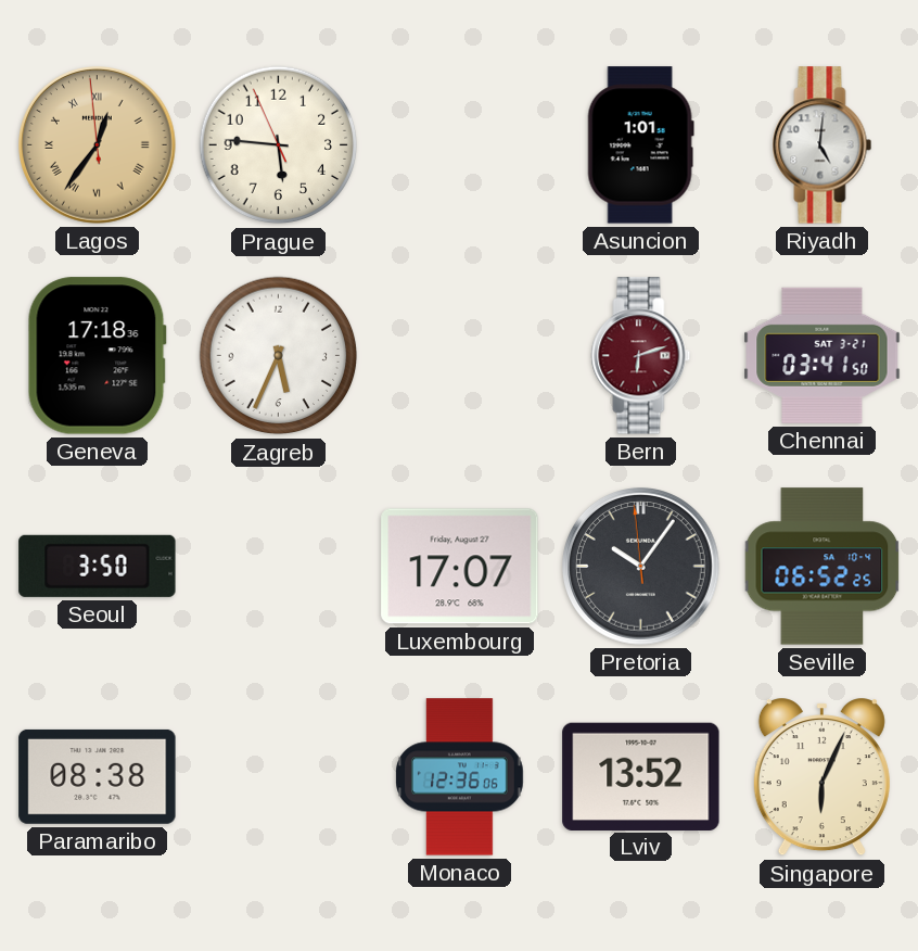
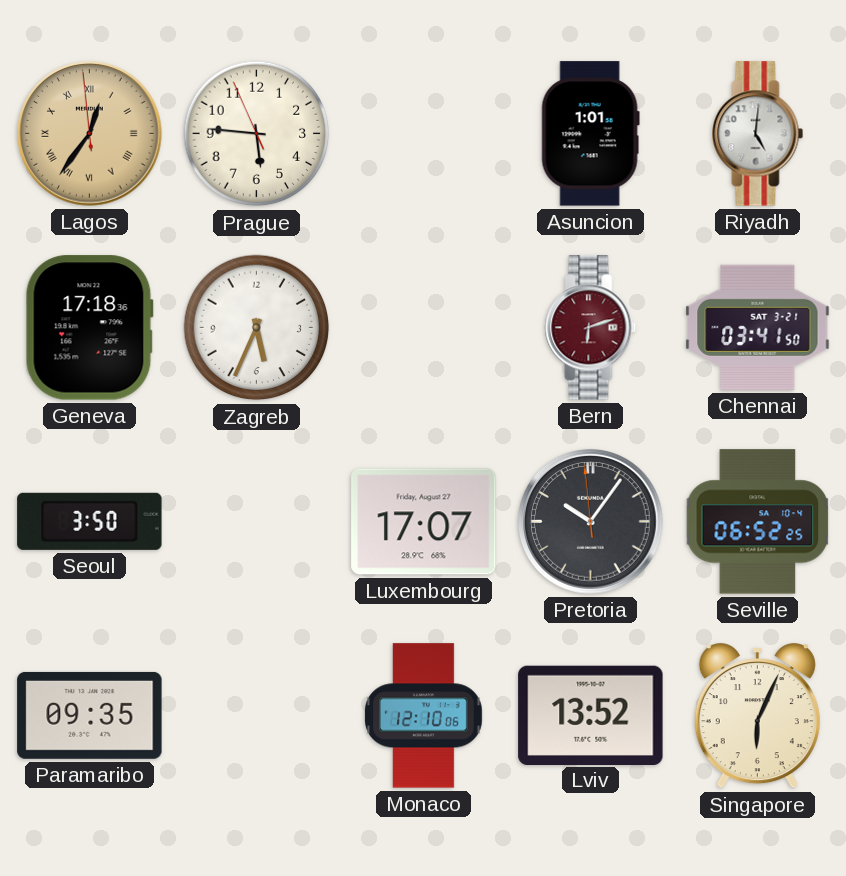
Paramaribo: 08:38 -> 09:35
Monaco: 12:36 -> 12:10
